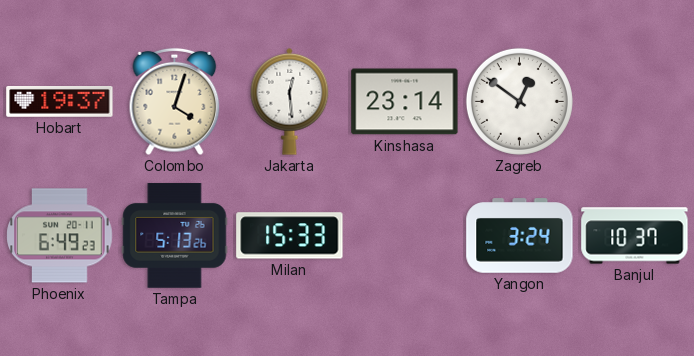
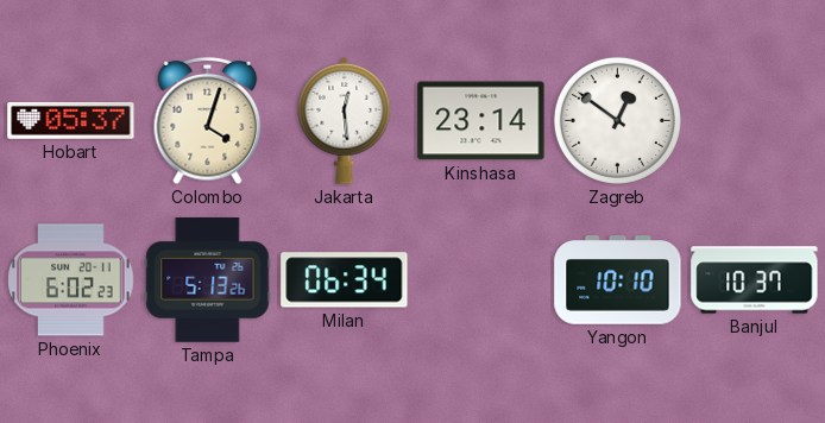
Hobart: 19:37 -> 05:37
Phoenix: 6:49 -> 6:02
Milan: 15:33 -> 06:34
Yangon: 3:24 -> 10:10
